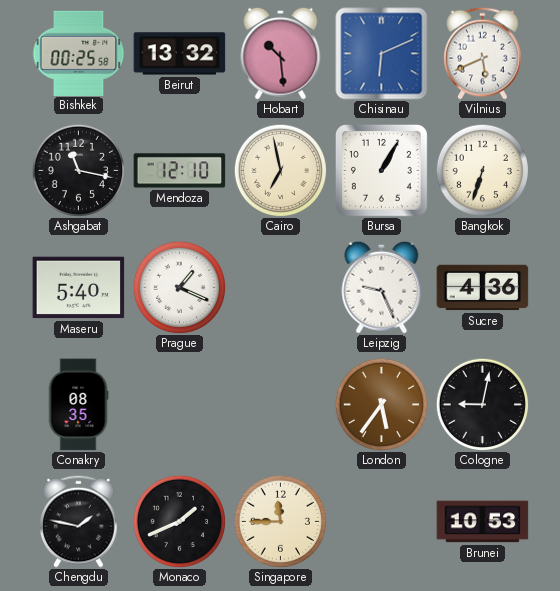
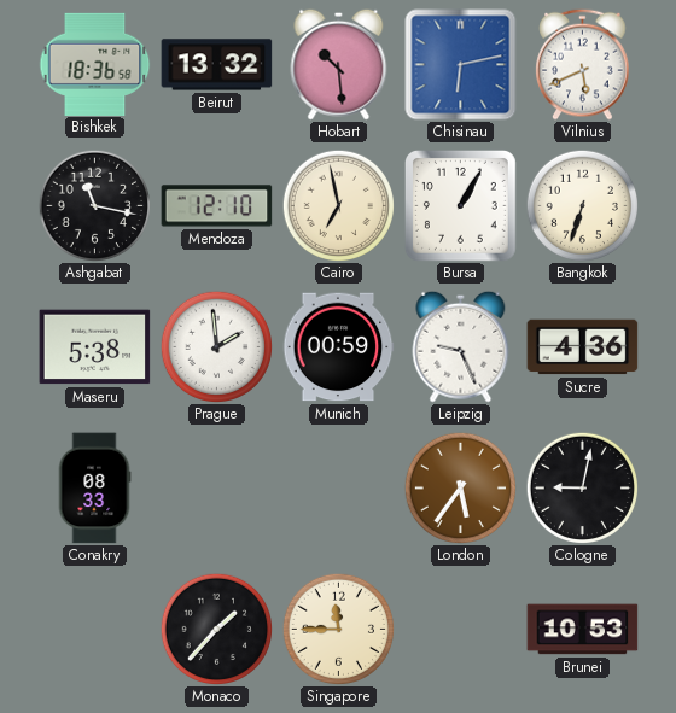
Bishkek: 00:25 -> 18:36
Chisinau: 6:11 -> 6:13
Maseru: 5:40 -> 5:38
Prague: 1:19 -> 1:59
Munich: none -> 00:59
Conakry: 08:35 -> 08:33
Chengdu: 1:47 -> none
Monaco: 1:41 -> 1:37
